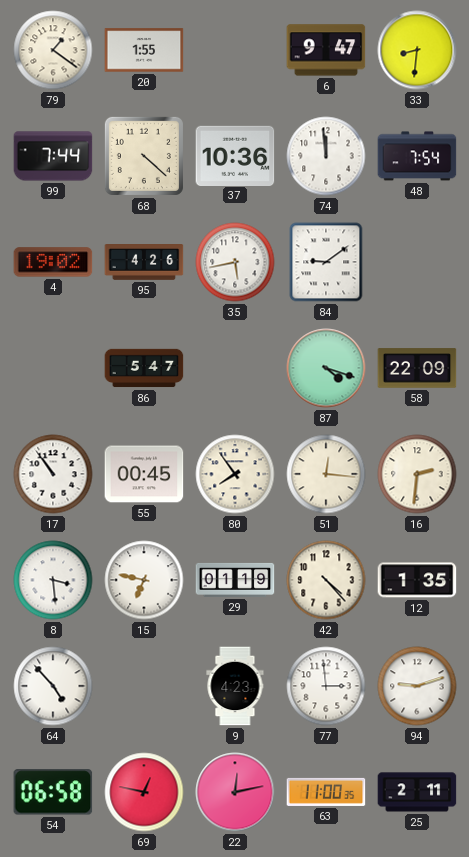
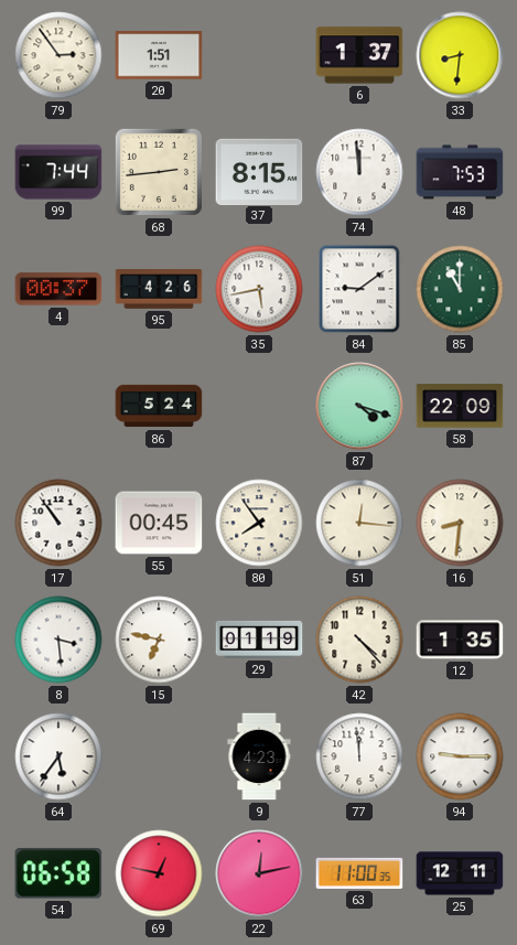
79: 1:21 -> 2:54
20: 1:55 -> 1:51
6: 9:47 -> 1:37
68: 4:22 -> 2:44
37: 10:36 -> 8:15
48: 7:54 -> 7:53
4: 19:02 -> 00:37
85: none -> 11:00
86: 5:47 -> 5:24
16: 2:31 -> 8:31
64: 4:53 -> 5:36
77: 2:59 -> 11:59
94: 9:12 -> 9:15
25: 2:11 -> 12:11
